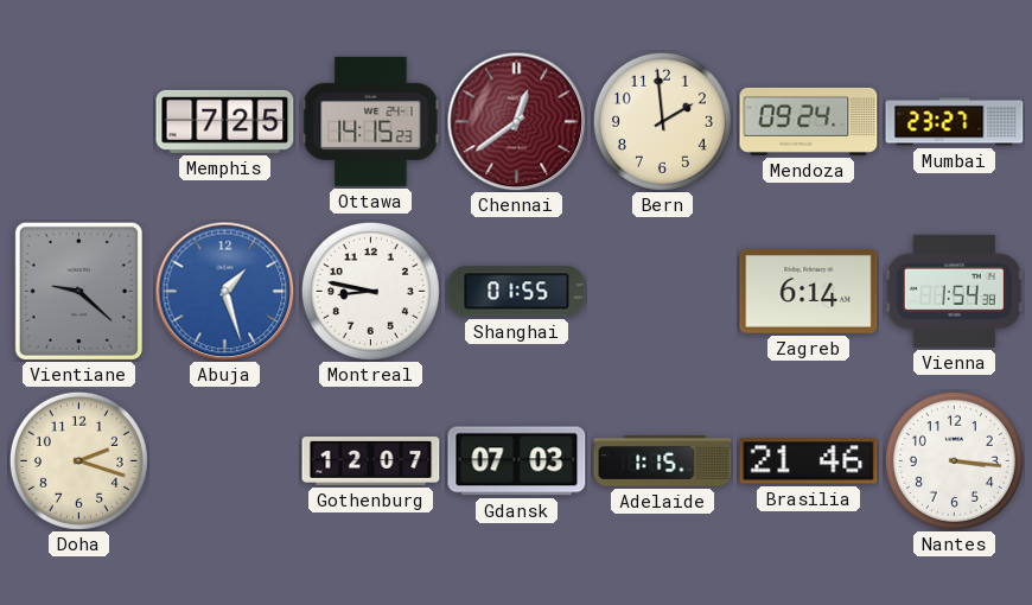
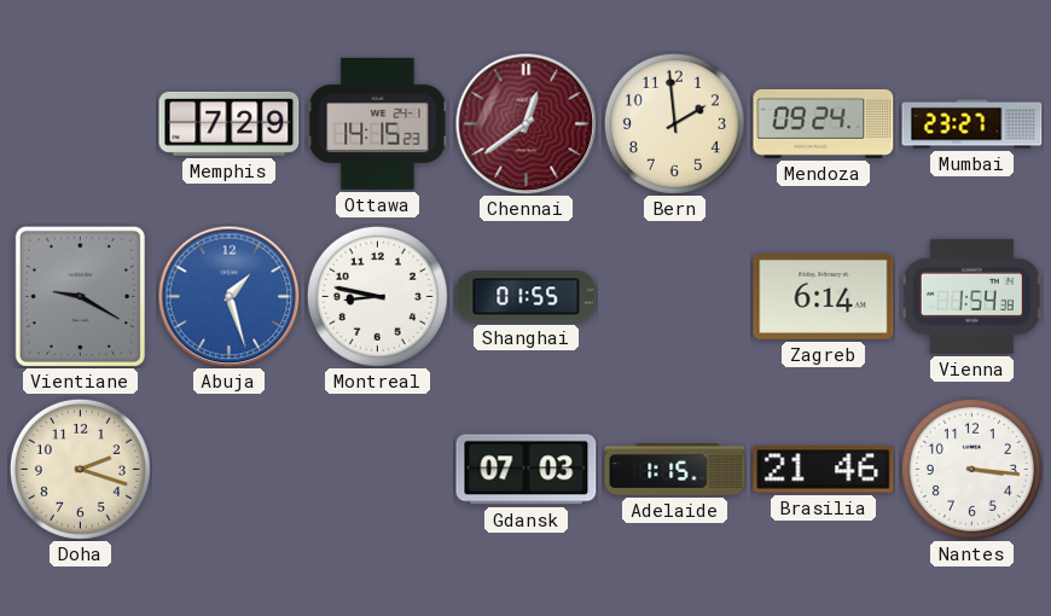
Memphis: 7:25 -> 7:29
Vientiane: 9:22 -> 9:20
Gothenburg: 12:07 -> none
